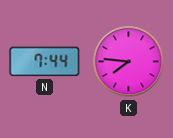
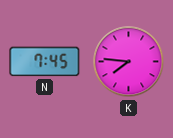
N: 7:44 -> 7:45
